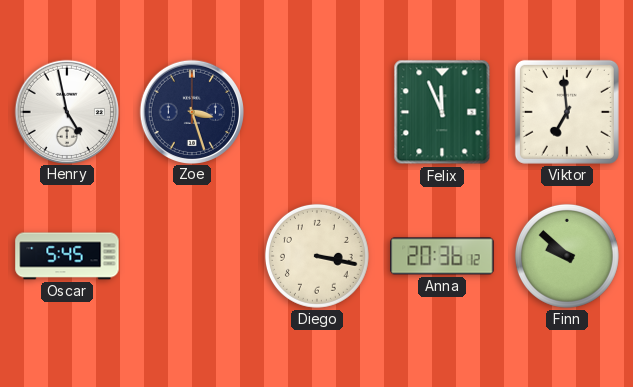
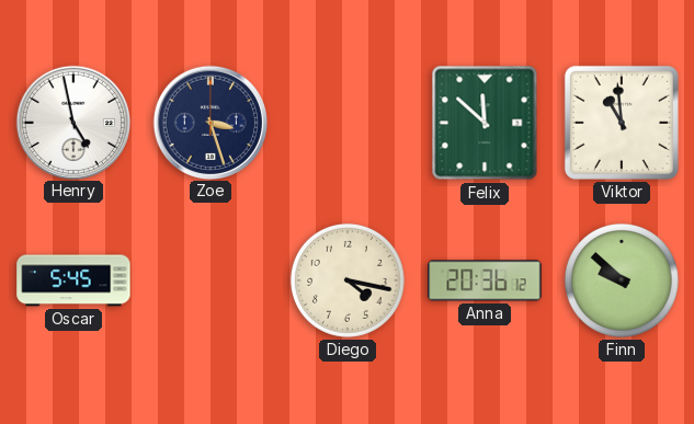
Felix: 11:56 -> 11:52
Viktor: 6:59 -> 10:59
Diego: 3:17 -> 4:17
